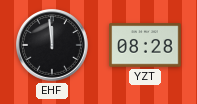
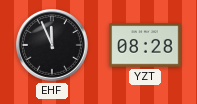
EHF: 11:59 -> 11:56
